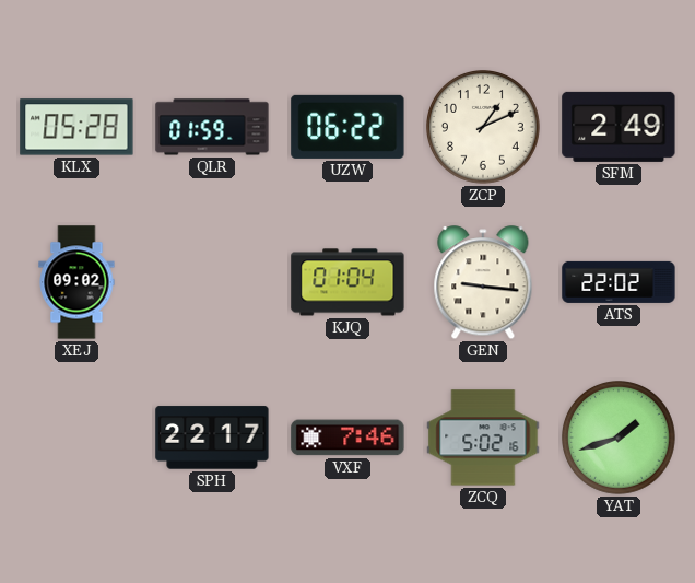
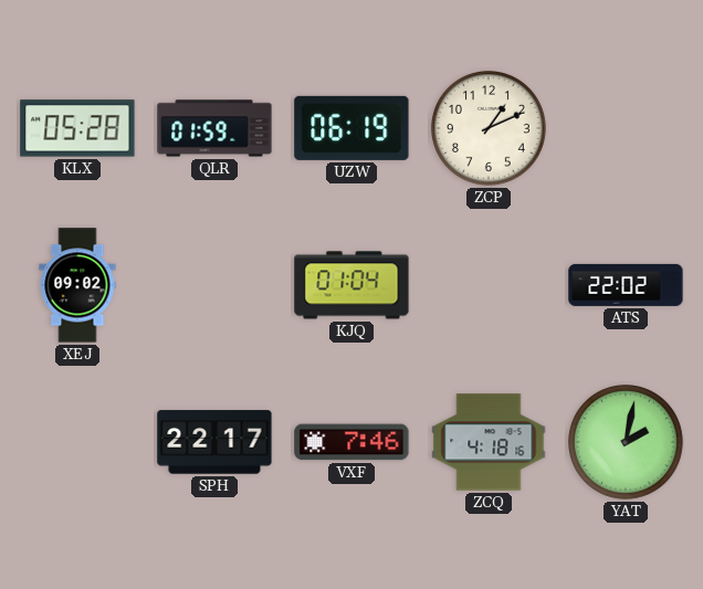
UZW: 06:22 -> 06:19
SFM: 2:49 -> none
GEN: 9:16 -> none
ZCQ: 5:02 -> 4:18
YAT: 1:42 -> 2:02
